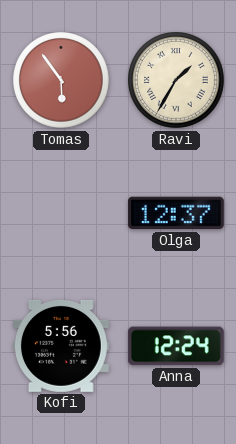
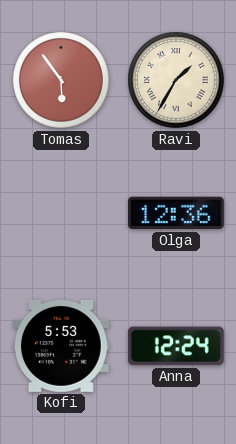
Olga: 12:37 -> 12:36
Kofi: 5:56 -> 5:53
